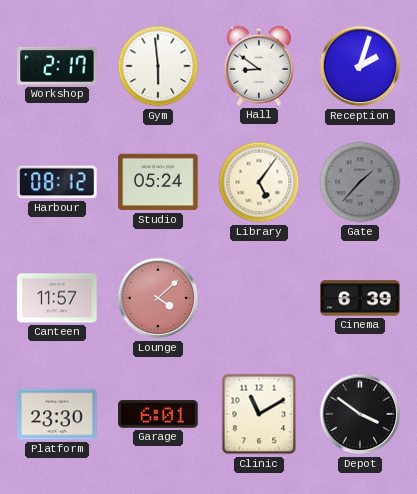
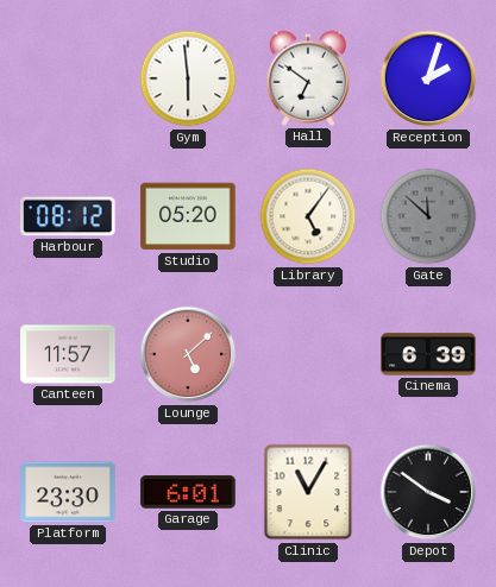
Workshop: 2:17 -> none
Hall: 8:51 -> 6:51
Studio: 05:24 -> 05:20
Gate: 1:37 -> 11:52
Lounge: 4:08 -> 5:08
Clinic: 11:10 -> 11:05
